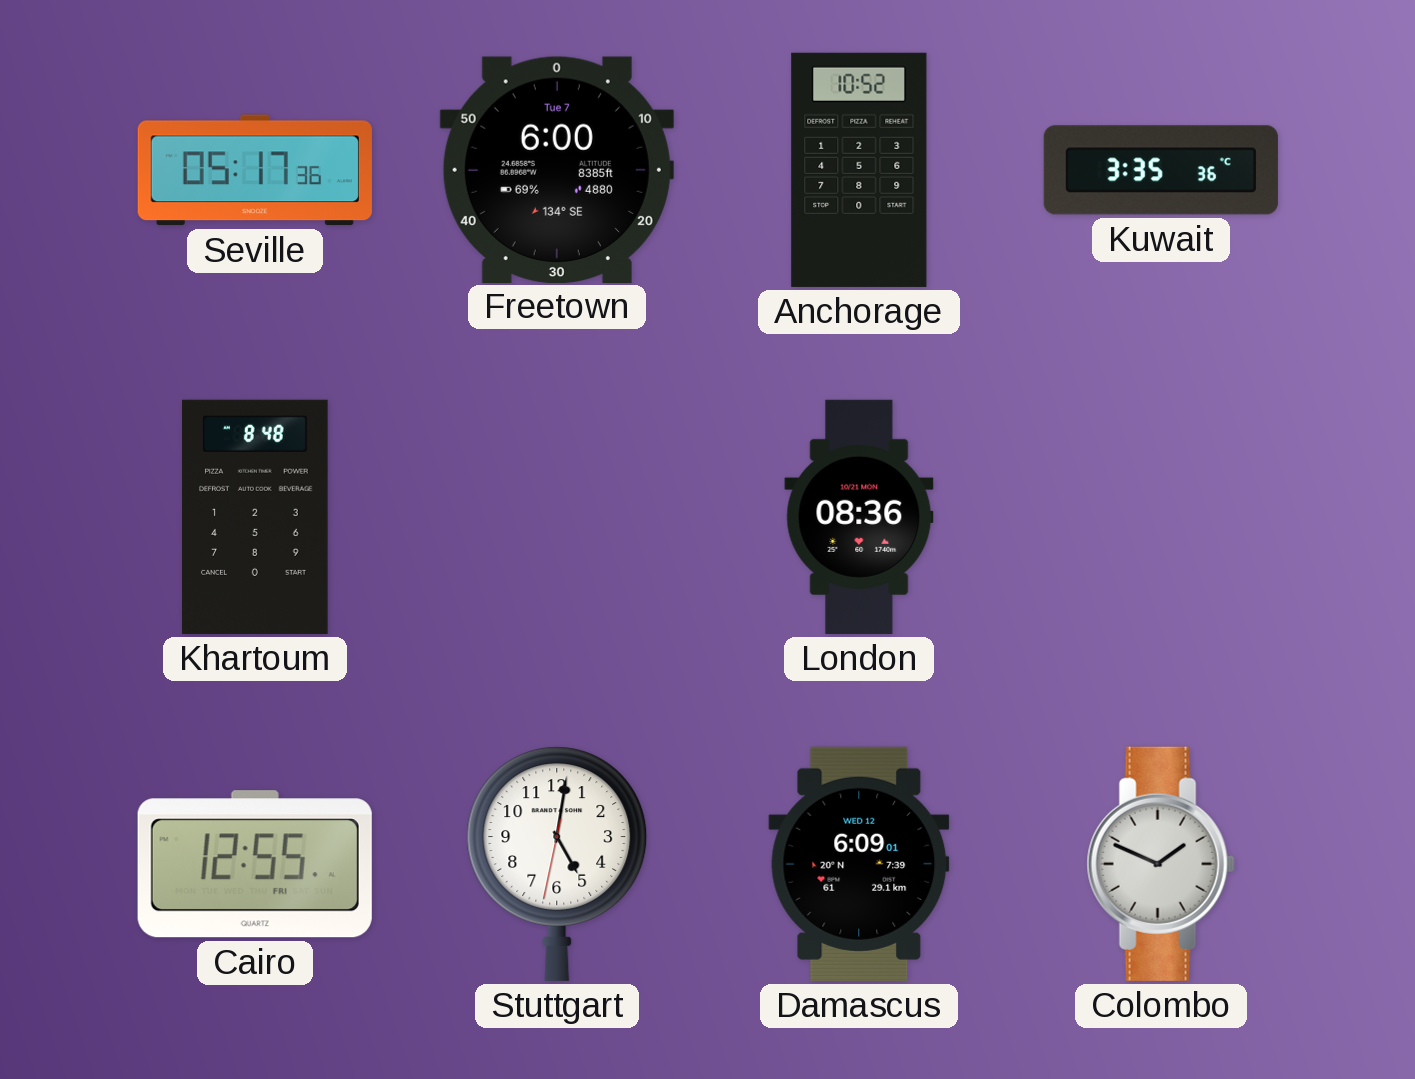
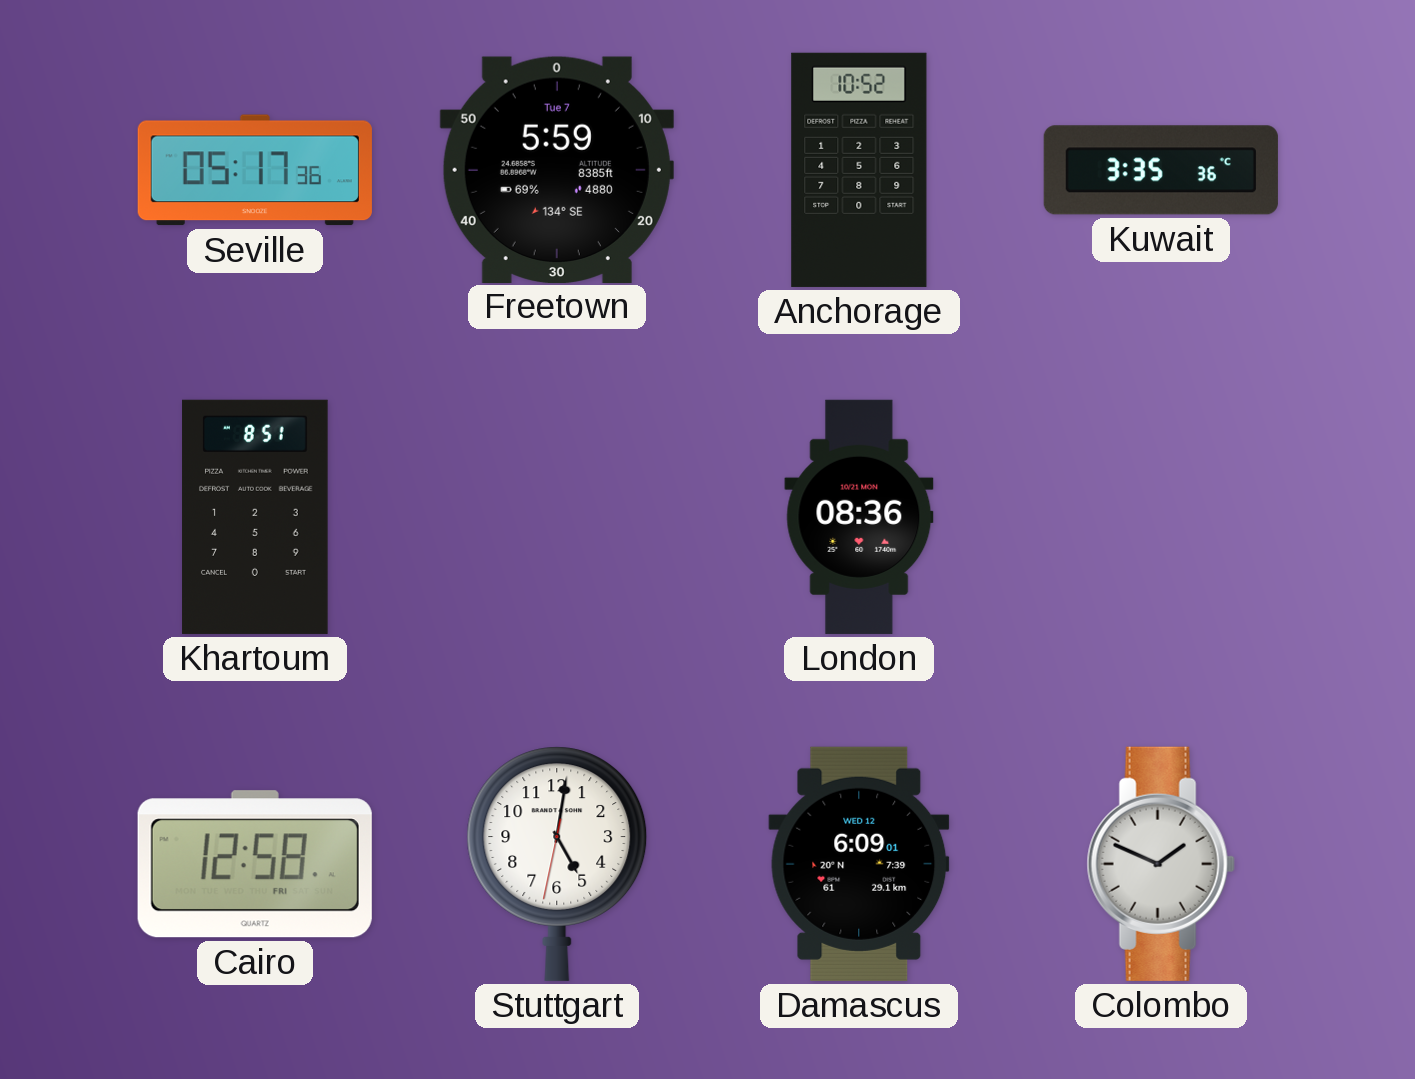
Freetown: 6:00 -> 5:59
Khartoum: 8:48 -> 8:51
Cairo: 12:55 -> 12:58
